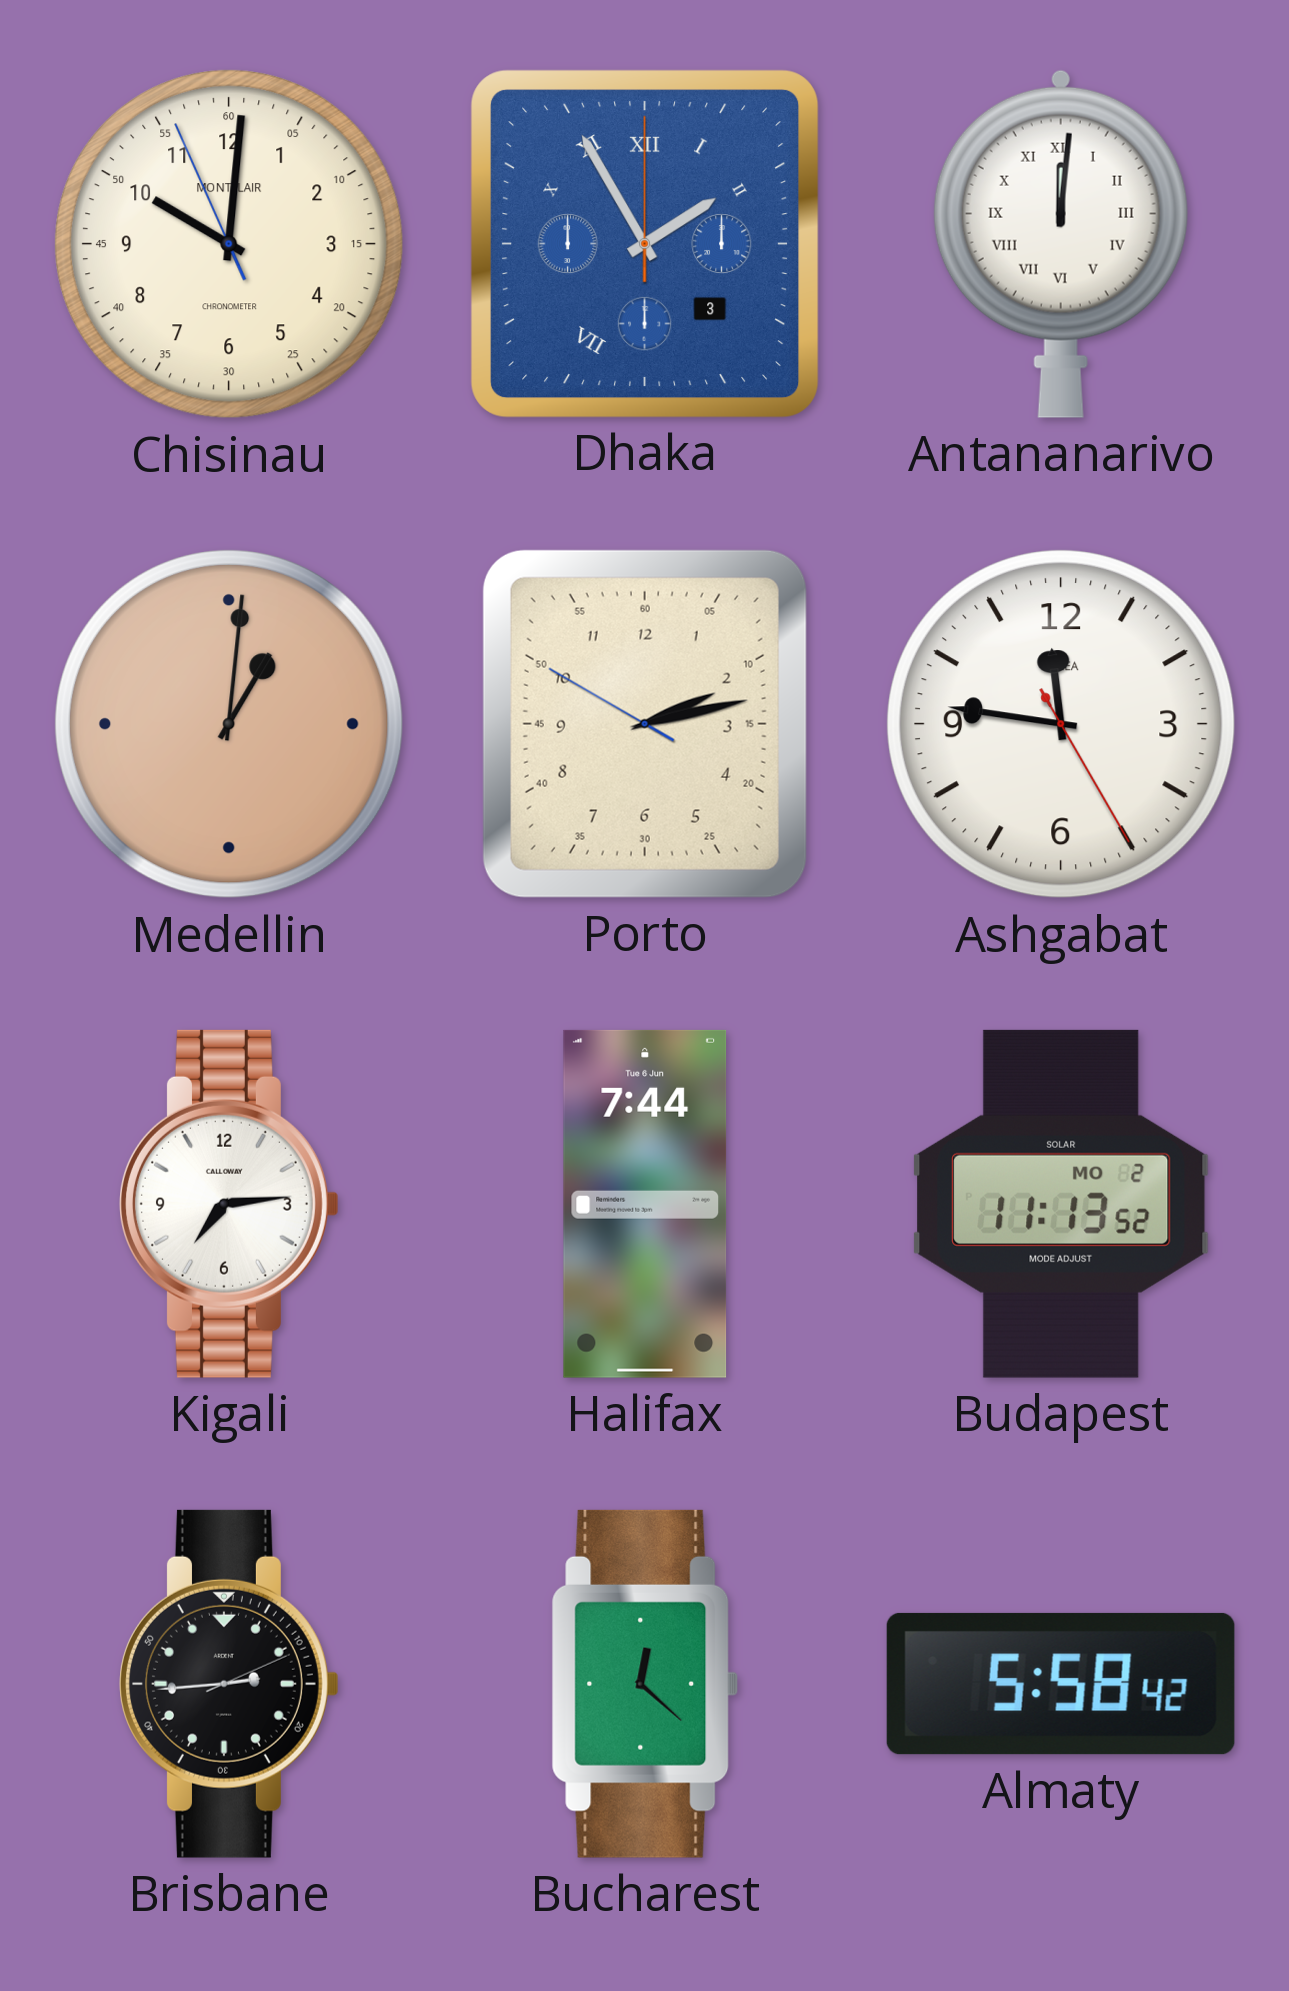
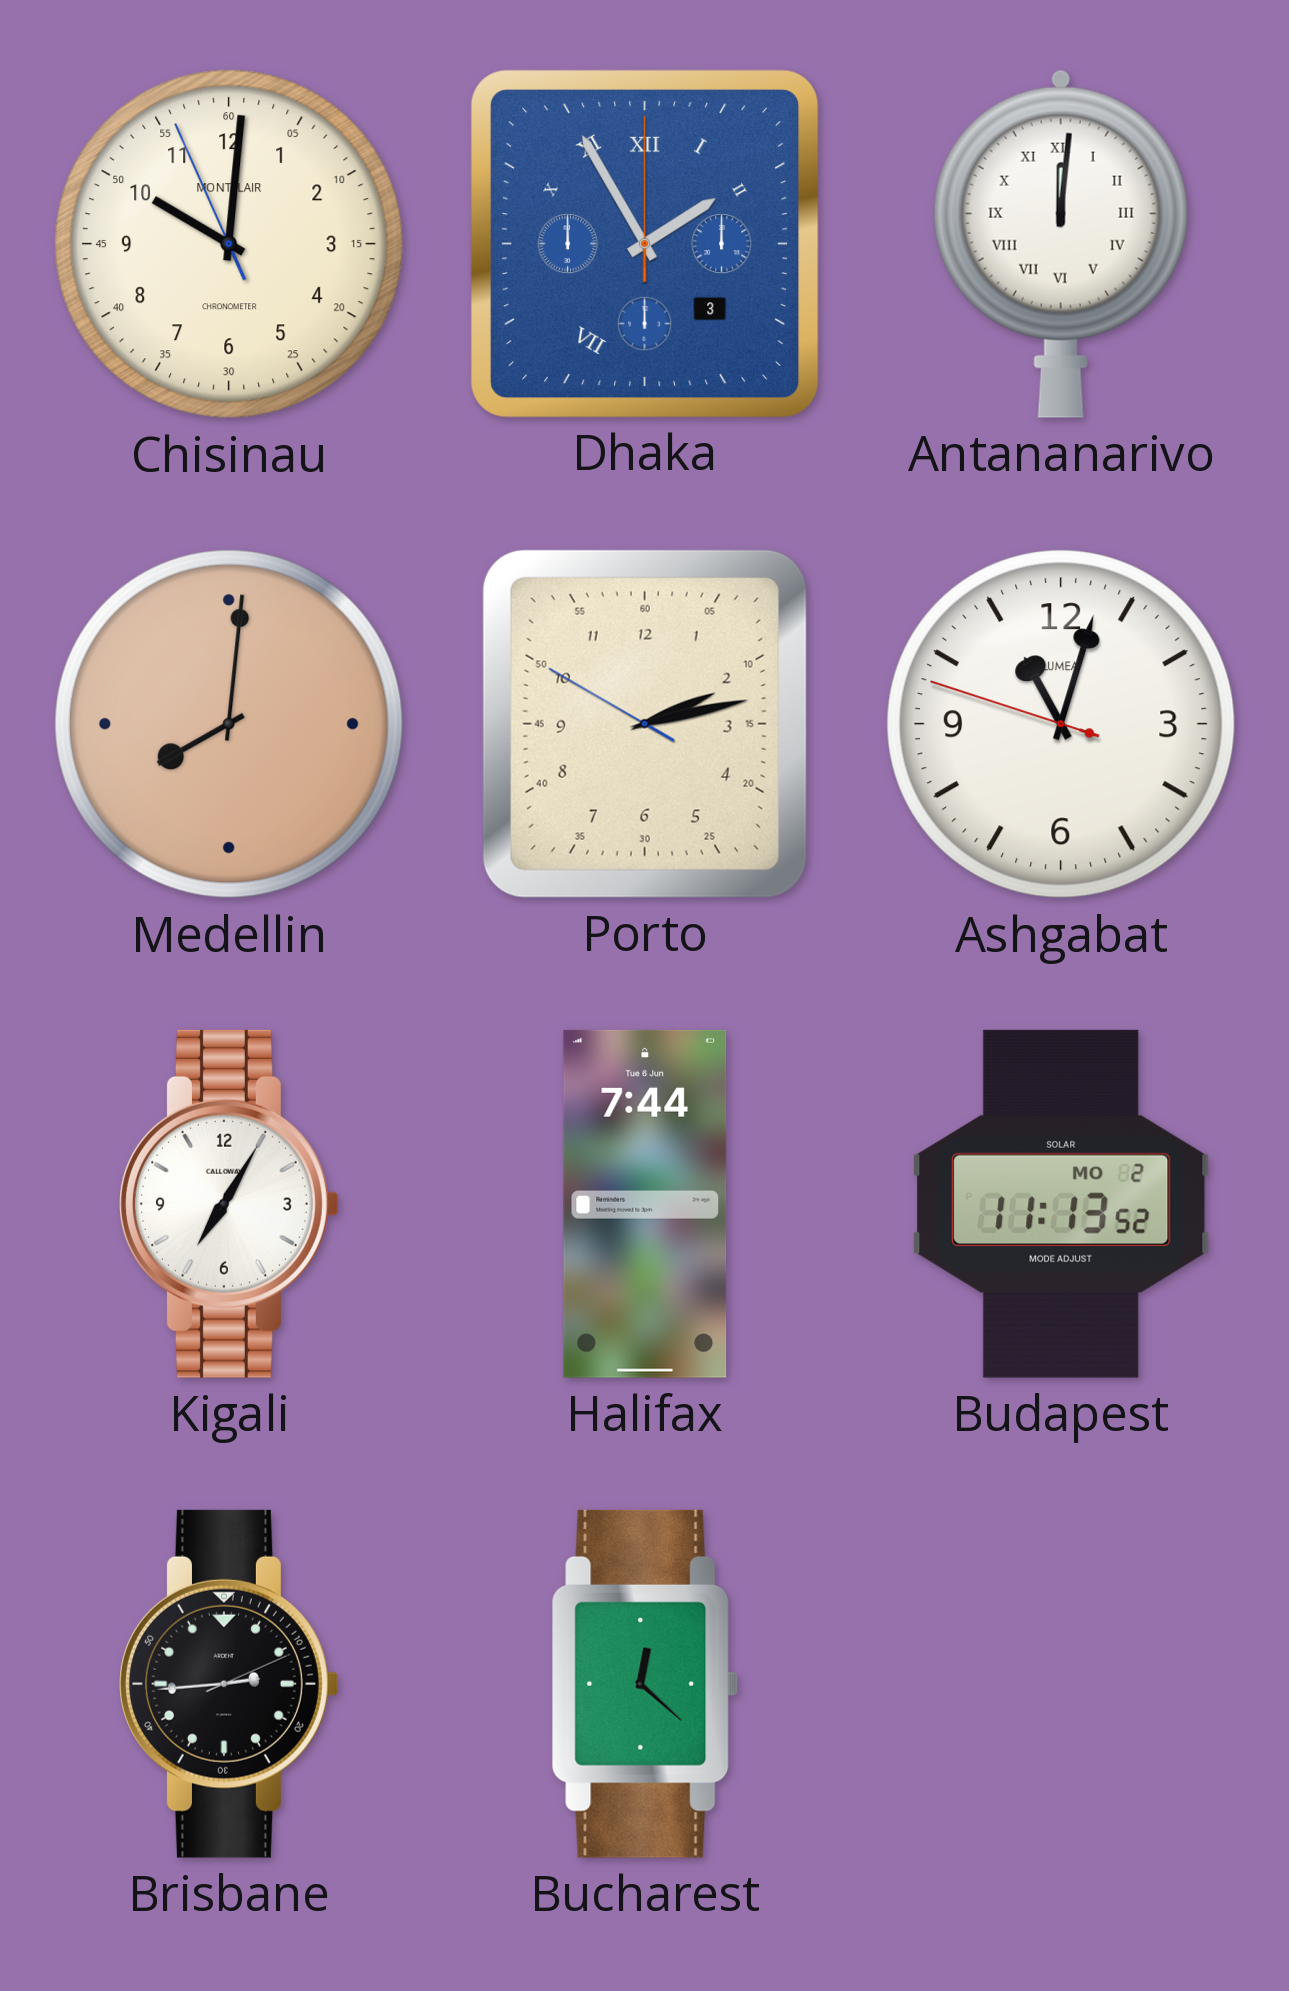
Medellin: 1:01 -> 8:01
Ashgabat: 11:46 -> 11:02
Kigali: 7:14 -> 7:05
Almaty: 5:58 -> none
